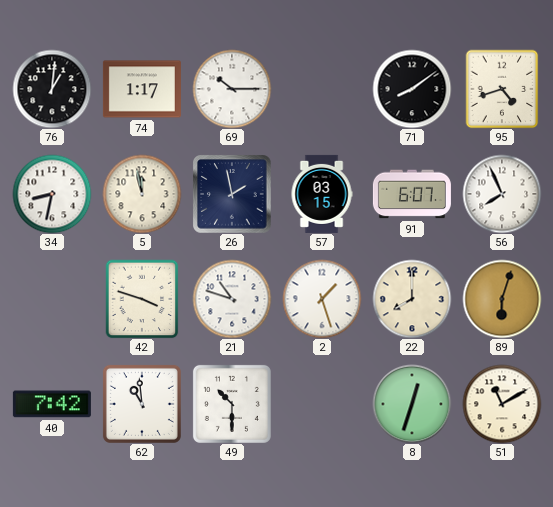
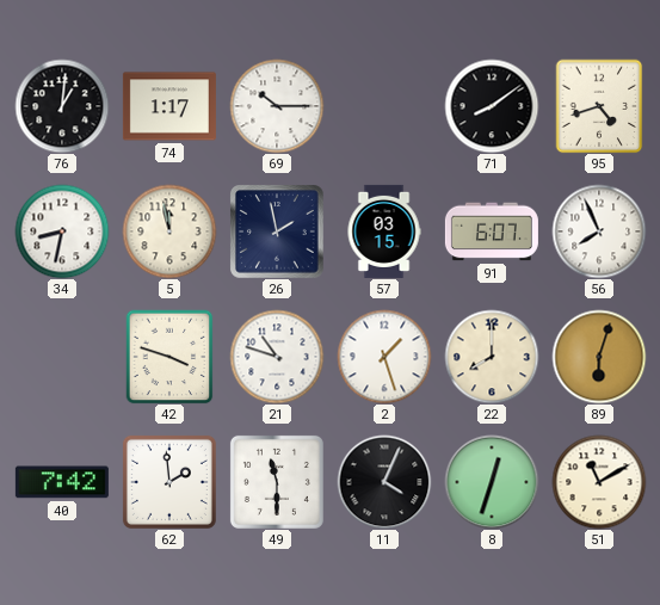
62: 10:59 -> 1:59
49: 10:30 -> 11:30
11: none -> 4:04
